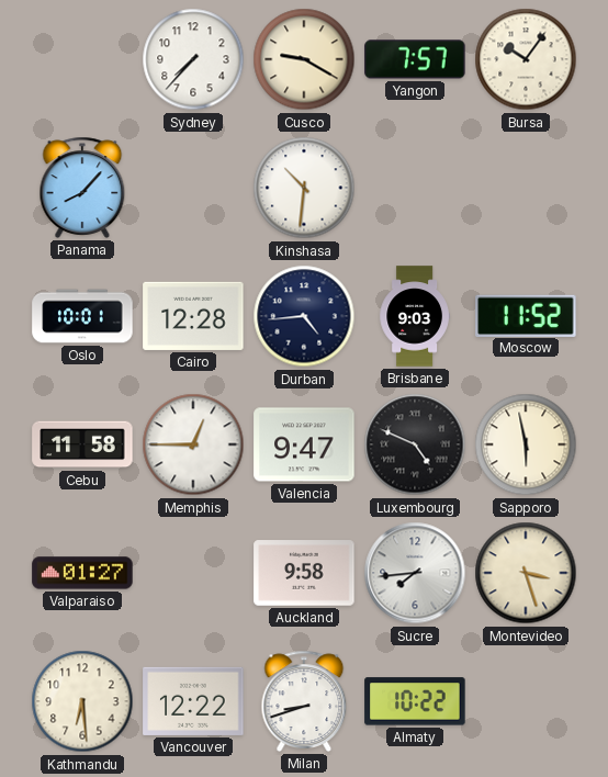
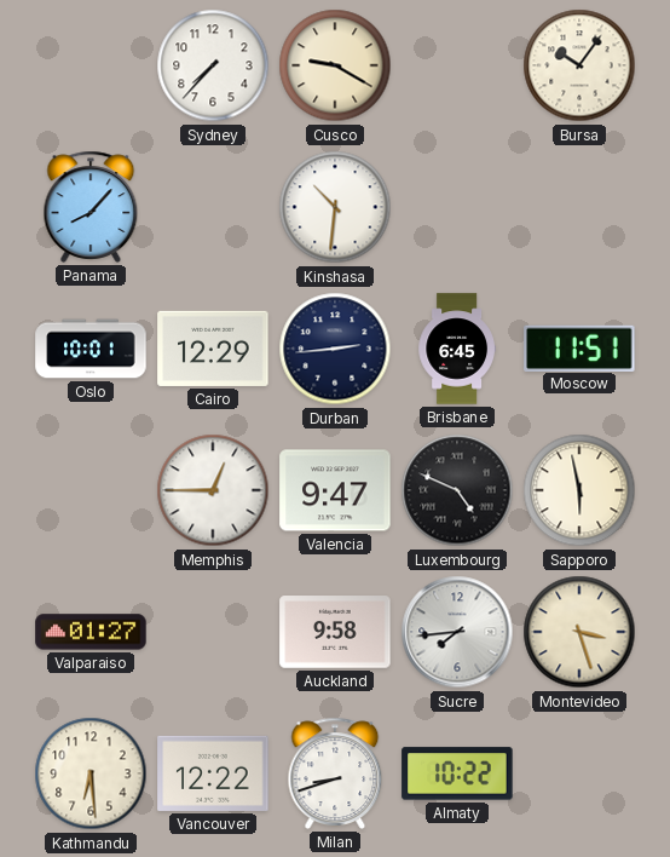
Yangon: 7:57 -> none
Cairo: 12:28 -> 12:29
Durban: 4:44 -> 2:44
Brisbane: 9:03 -> 6:45
Moscow: 11:52 -> 11:51
Cebu: 11:58 -> none
